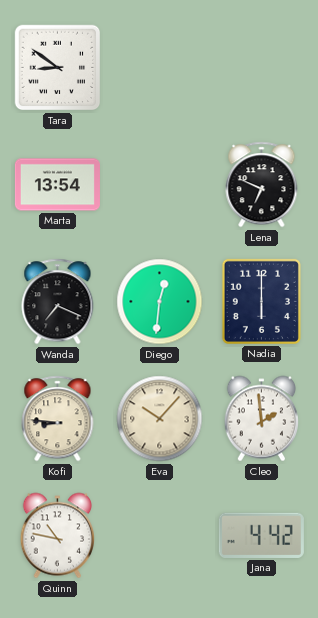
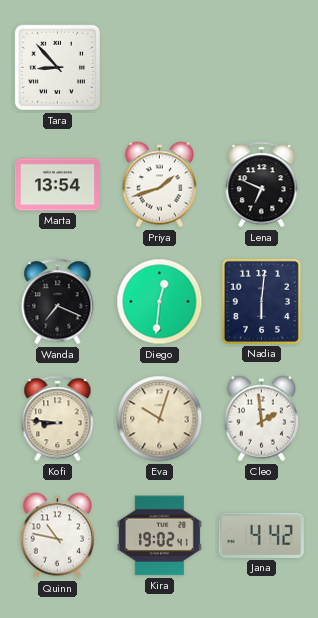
Tara: 8:51 -> 8:53
Priya: none -> 1:42
Nadia: 6:00 -> 6:01
Eva: 10:07 -> 10:03
Kira: none -> 19:02
